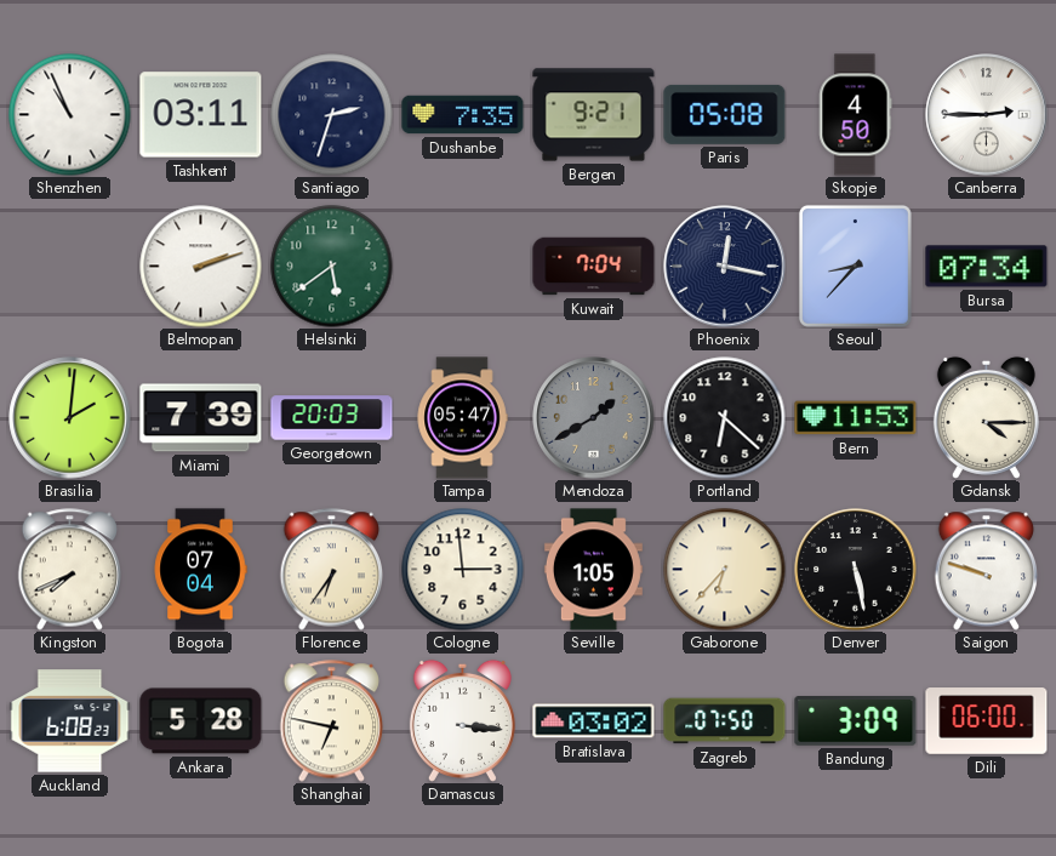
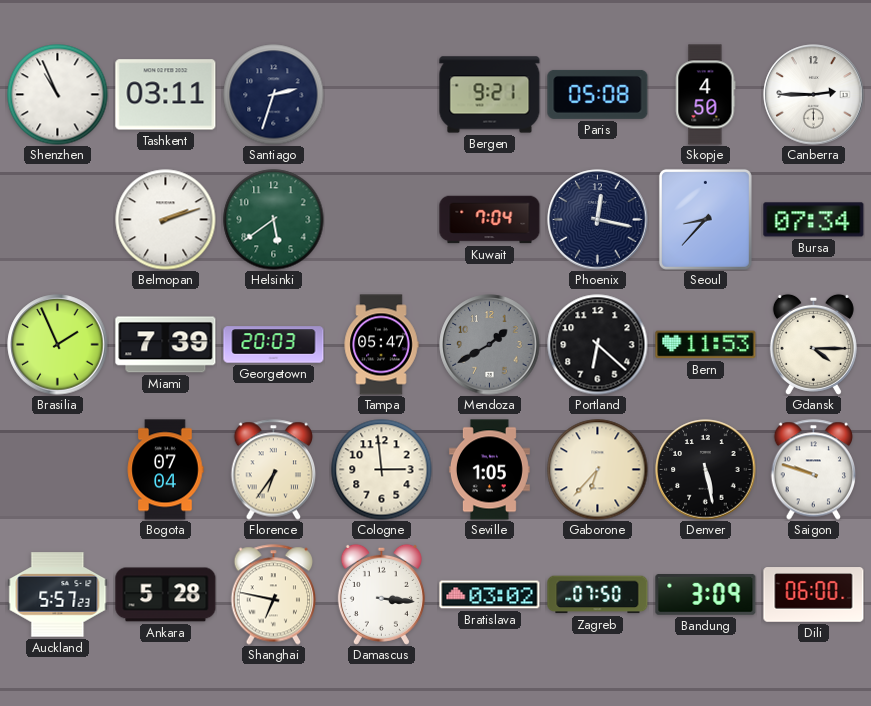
Dushanbe: 7:35 -> none
Brasilia: 2:01 -> 1:56
Kingston: 7:41 -> none
Auckland: 6:08 -> 5:57
